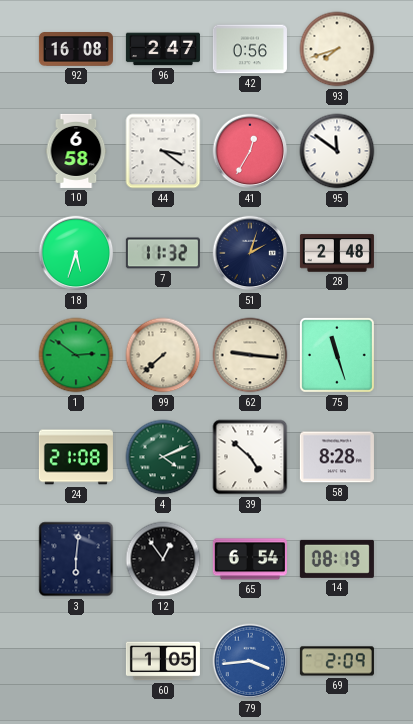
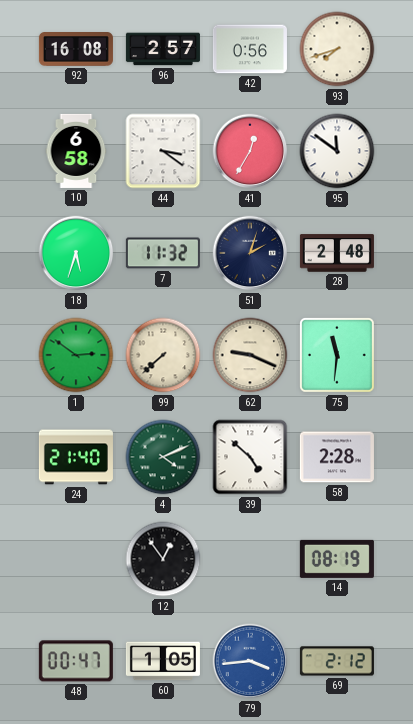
96: 2:47 -> 2:57
62: 9:16 -> 9:19
75: 11:27 -> 11:31
24: 21:08 -> 21:40
58: 8:28 -> 2:28
3: 6:01 -> none
65: 6:54 -> none
48: none -> 00:47
69: 2:09 -> 2:12
